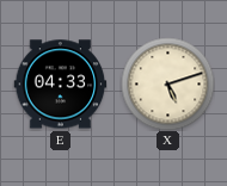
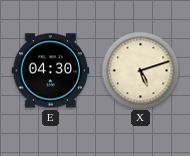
E: 04:33 -> 04:30
